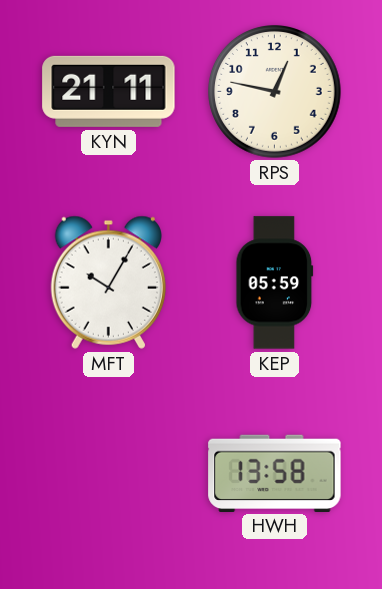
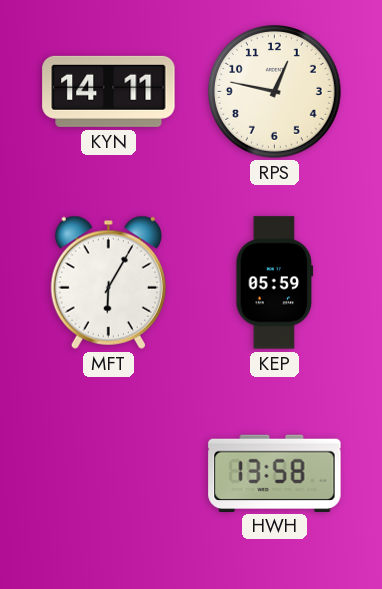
KYN: 21:11 -> 14:11
MFT: 10:05 -> 6:05
